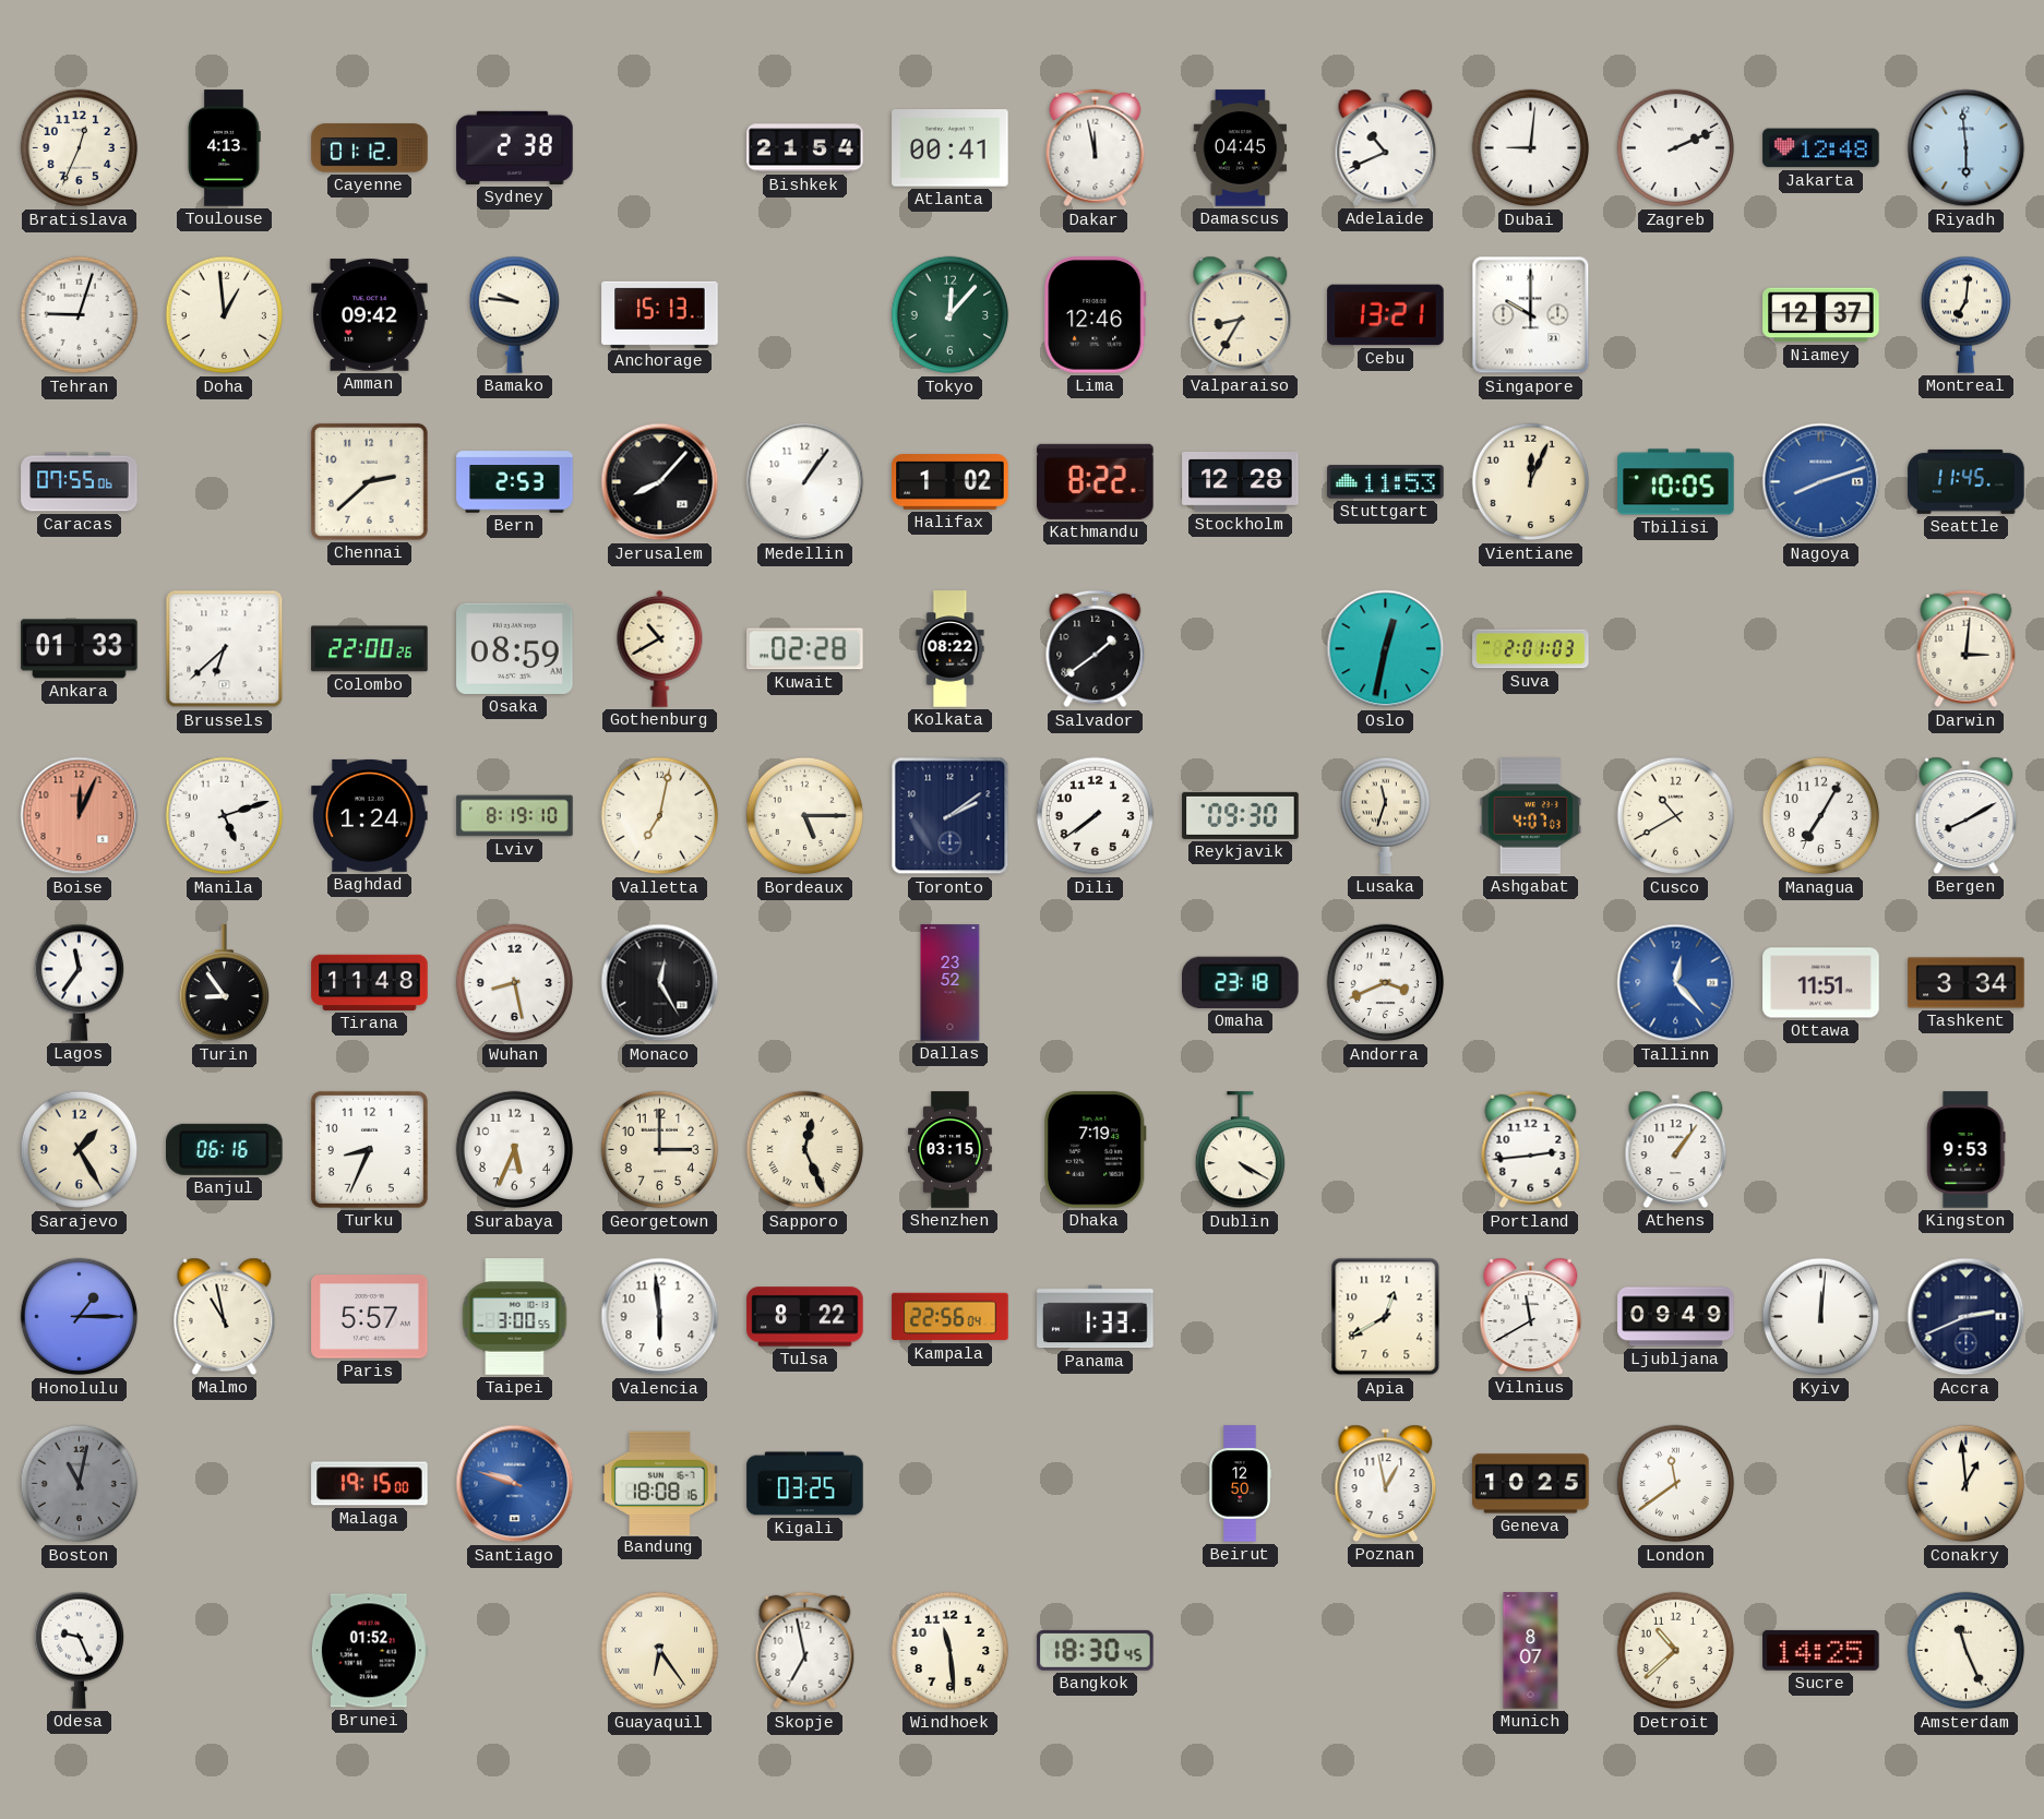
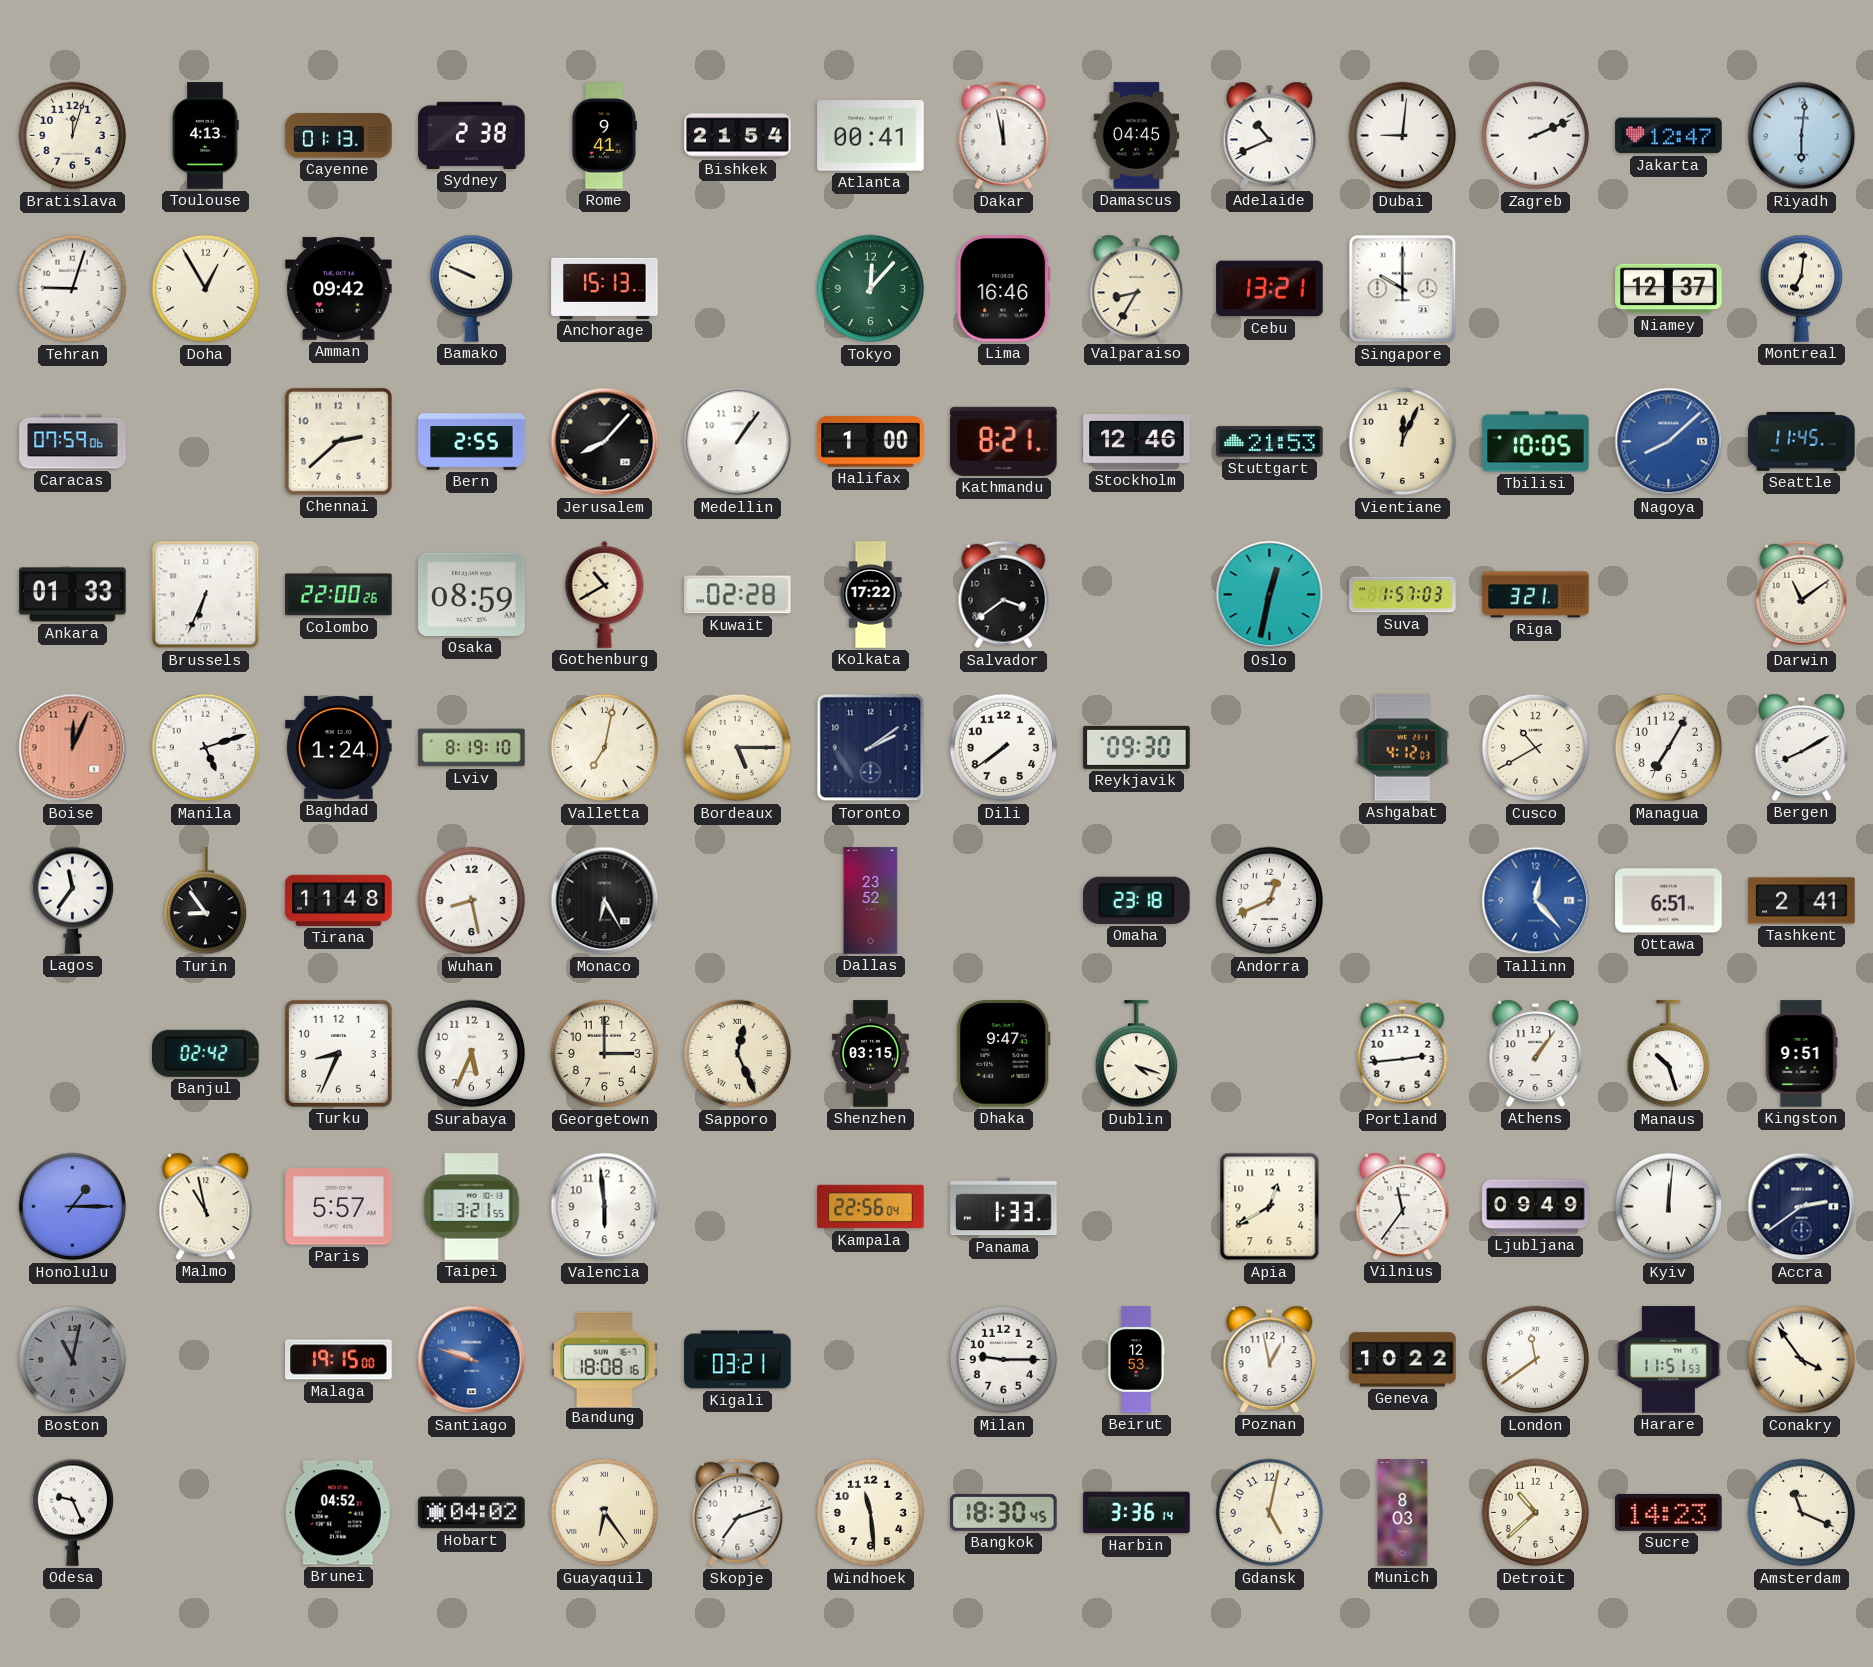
Bratislava: 12:34 -> 12:03
Cayenne: 01:12 -> 01:13
Rome: none -> 9:41
Jakarta: 12:48 -> 12:47
Riyadh: 5:59 -> 6:01
Doha: 12:59 -> 12:55
Bamako: 9:46 -> 9:49
Lima: 12:46 -> 16:46
Caracas: 07:55 -> 07:59
Bern: 2:53 -> 2:55
Halifax: 1:02 -> 1:00
Kathmandu: 8:22 -> 8:21
Stockholm: 12:28 -> 12:46
Stuttgart: 11:53 -> 21:53
Nagoya: 8:12 -> 8:08
Brussels: 6:38 -> 6:34
Kolkata: 08:22 -> 17:22
Salvador: 1:39 -> 3:39
Suva: 2:01 -> 1:57
Riga: none -> 3:21
Darwin: 3:01 -> 11:09
Lusaka: 11:33 -> none
Ashgabat: 4:07 -> 4:12
Monaco: 12:25 -> 6:25
Andorra: 3:41 -> 12:41
Ottawa: 11:51 -> 6:51
Tashkent: 3:34 -> 2:41
Sarajevo: 1:25 -> none
Banjul: 06:16 -> 02:42
Dhaka: 7:19 -> 9:47
Dublin: 4:20 -> 4:18
Manaus: none -> 10:27
Kingston: 9:53 -> 9:51
Taipei: 3:00 -> 3:21
Tulsa: 8:22 -> none
Vilnius: 11:40 -> 11:36
Accra: 2:41 -> 2:39
Kigali: 03:25 -> 03:21
Milan: none -> 9:15
Beirut: 12:50 -> 12:53
Geneva: 10:25 -> 10:22
Harare: none -> 11:51
Conakry: 12:59 -> 3:54
Brunei: 01:52 -> 04:52
Hobart: none -> 04:02
Skopje: 6:58 -> 7:12
Harbin: none -> 3:36
Gdansk: none -> 5:02
Munich: 8:07 -> 8:03
Sucre: 14:25 -> 14:23
Amsterdam: 11:26 -> 11:19
